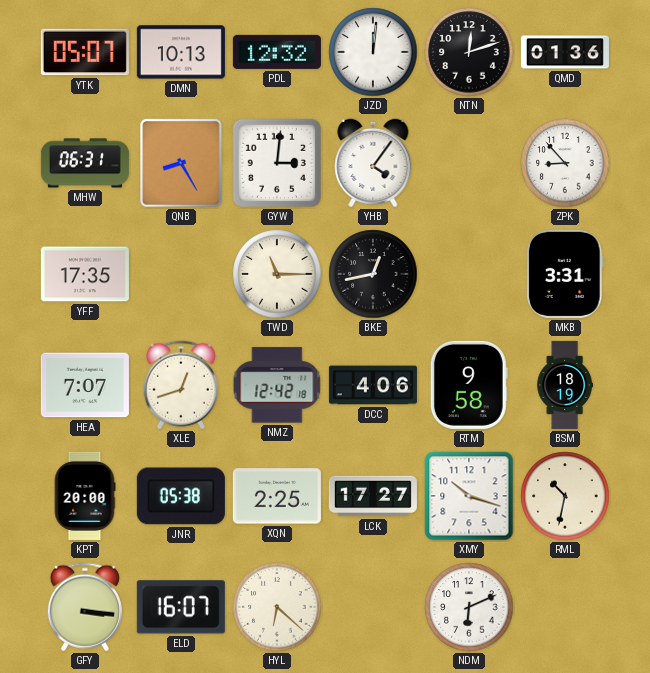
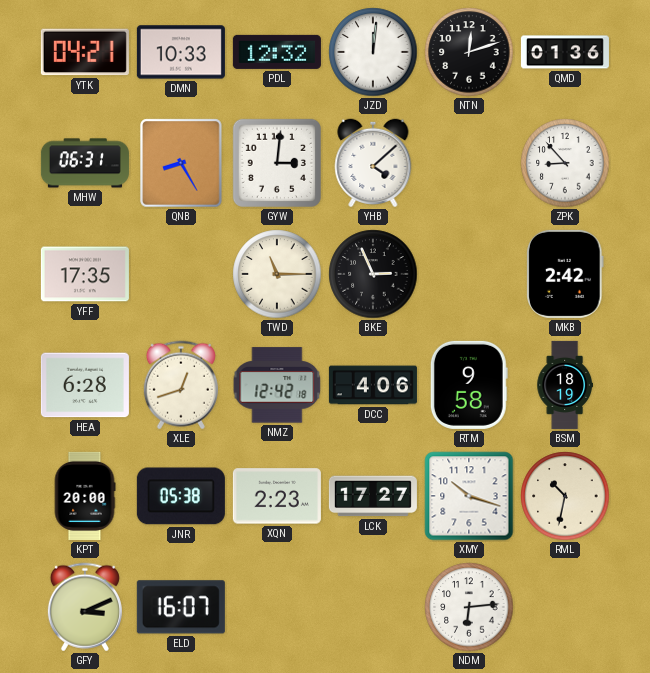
YTK: 05:07 -> 04:21
DMN: 10:13 -> 10:33
YHB: 4:06 -> 4:08
BKE: 12:43 -> 2:56
MKB: 3:31 -> 2:42
HEA: 7:07 -> 6:28
XQN: 2:25 -> 2:23
GFY: 3:16 -> 3:11
HYL: 6:22 -> none
NDM: 6:11 -> 6:14
